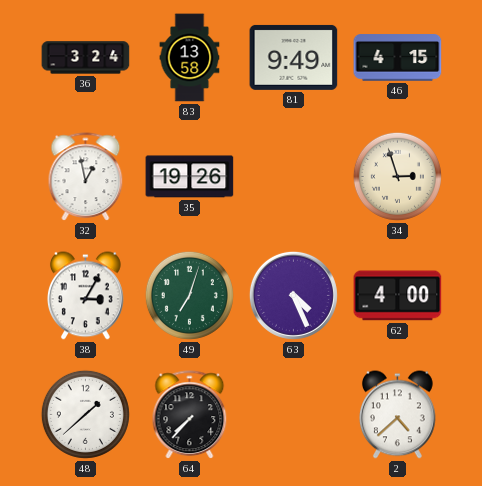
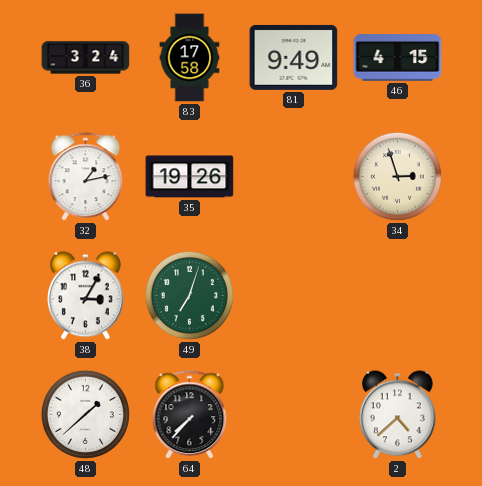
83: 13:58 -> 17:58
32: 12:58 -> 1:13
63: 4:26 -> none
62: 4:00 -> none
